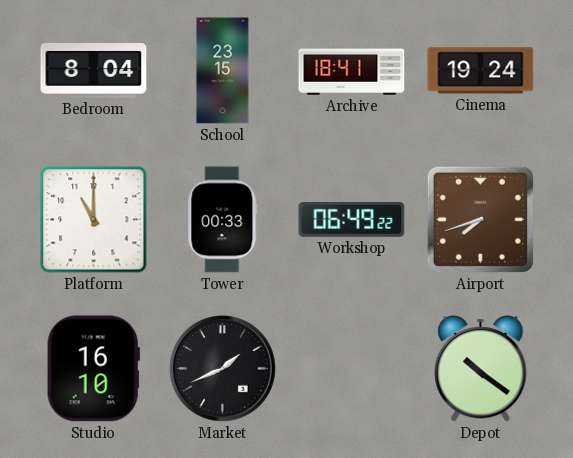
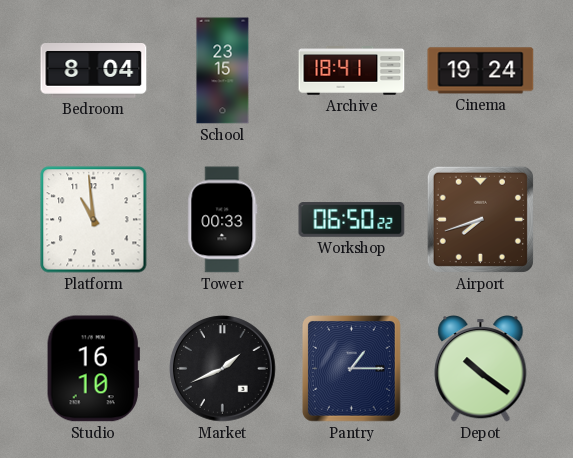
Platform: 11:00 -> 10:59
Workshop: 06:49 -> 06:50
Pantry: none -> 1:15
